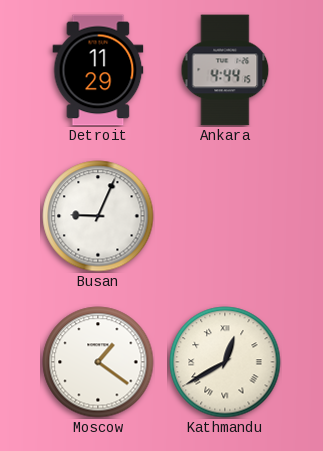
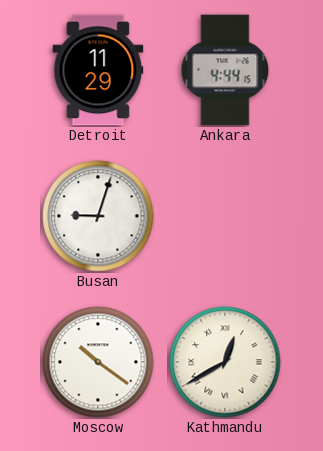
Busan: 9:04 -> 9:03
Moscow: 1:21 -> 10:21
